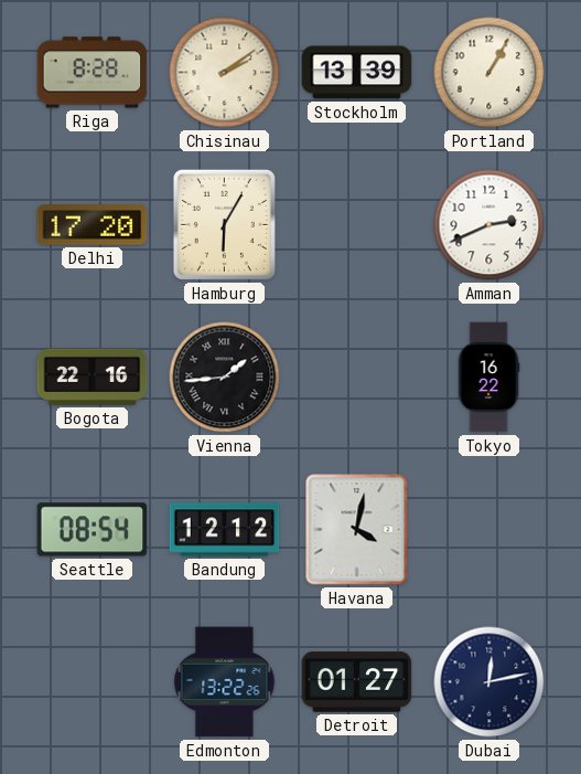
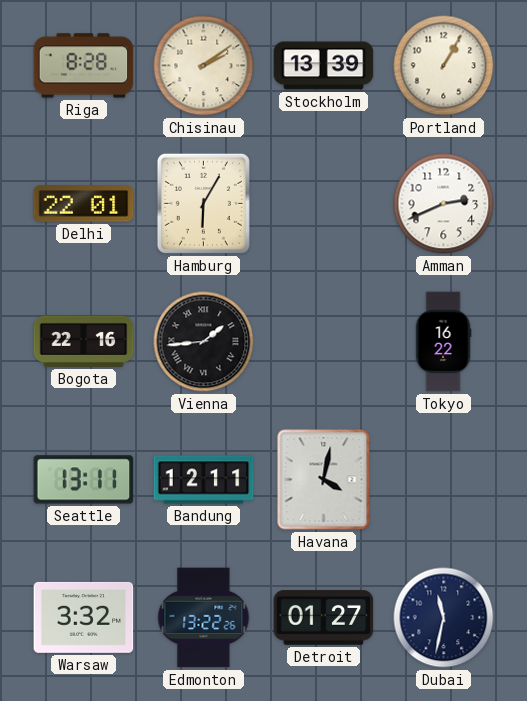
Delhi: 17:20 -> 22:01
Seattle: 08:54 -> 13:11
Bandung: 12:12 -> 12:11
Warsaw: none -> 3:32
Dubai: 12:13 -> 11:32
